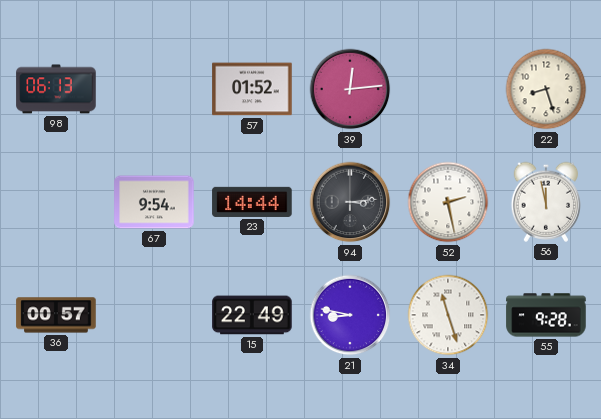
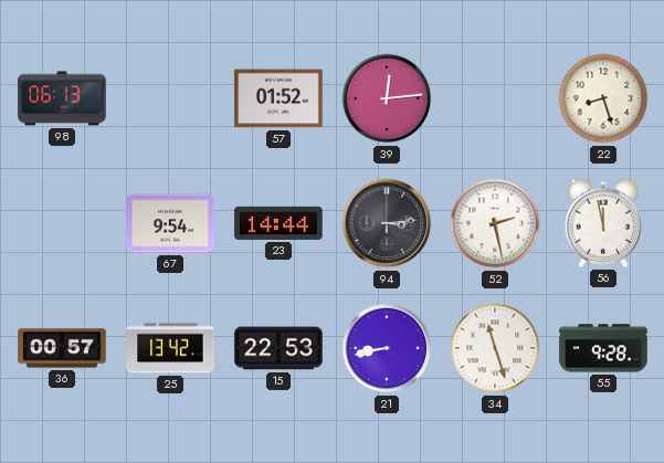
25: none -> 13:42
15: 22:49 -> 22:53
21: 8:47 -> 8:43
